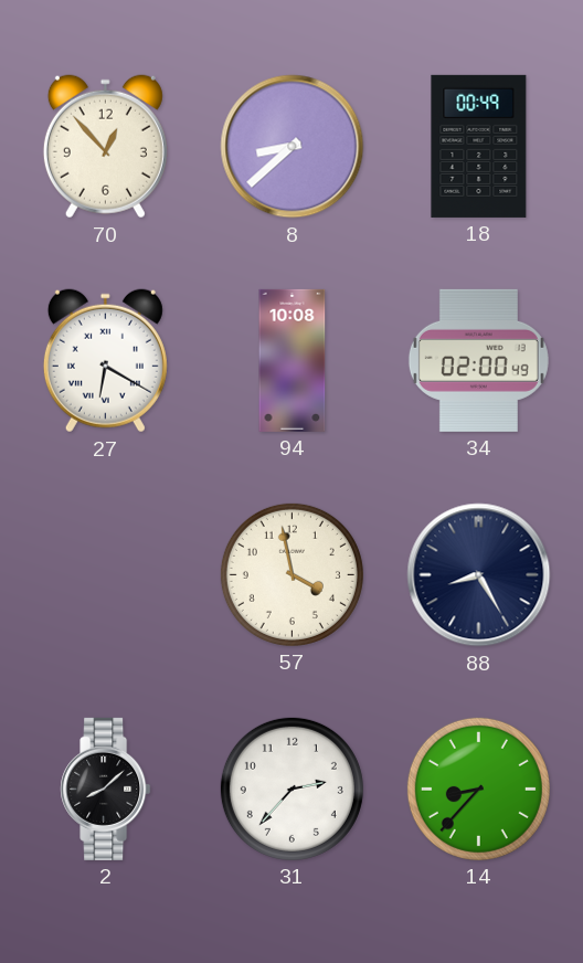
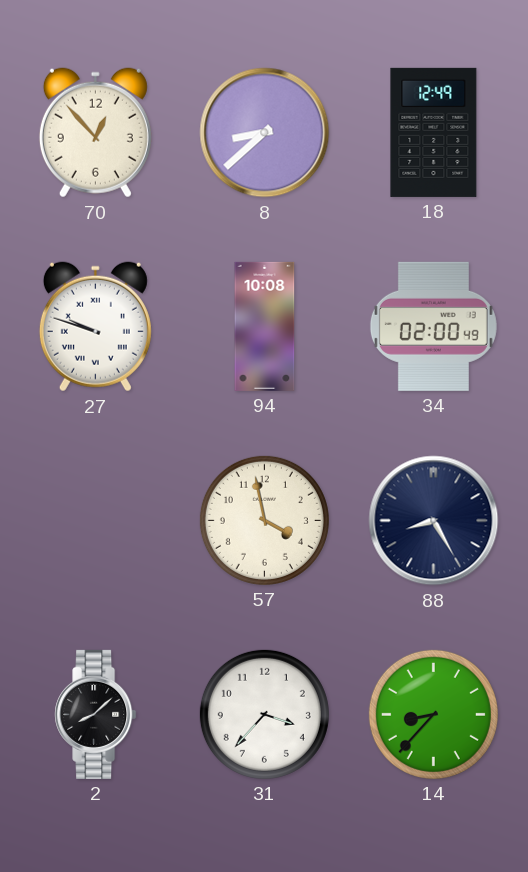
18: 00:49 -> 12:49
27: 6:20 -> 9:48
31: 2:37 -> 3:37
